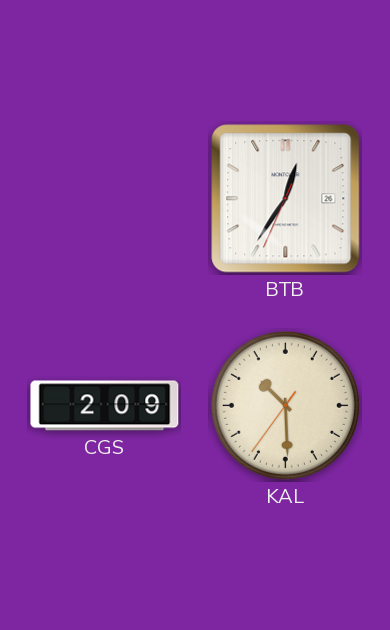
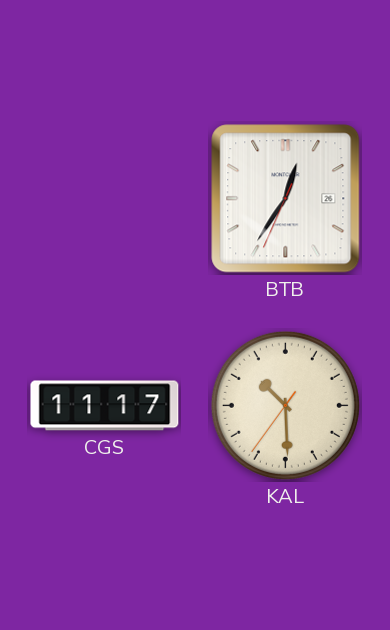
CGS: 2:09 -> 11:17
